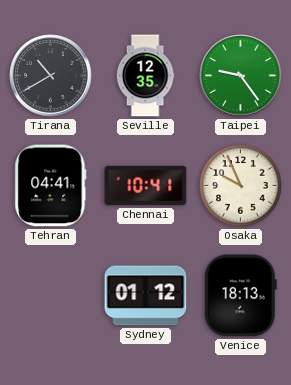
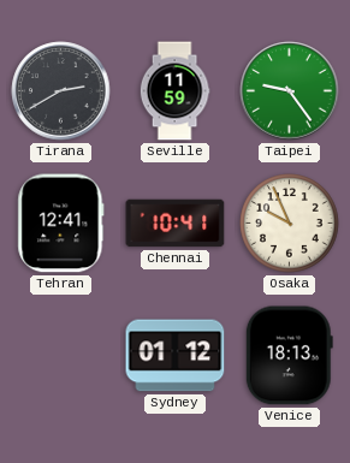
Tirana: 10:40 -> 2:40
Seville: 12:35 -> 11:59
Tehran: 04:41 -> 12:41
